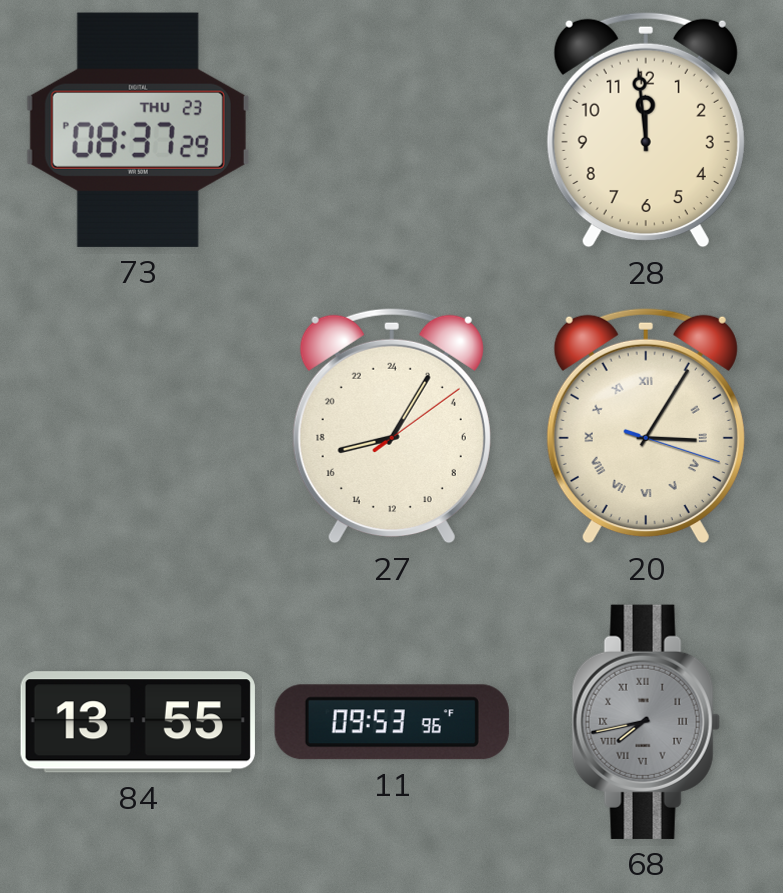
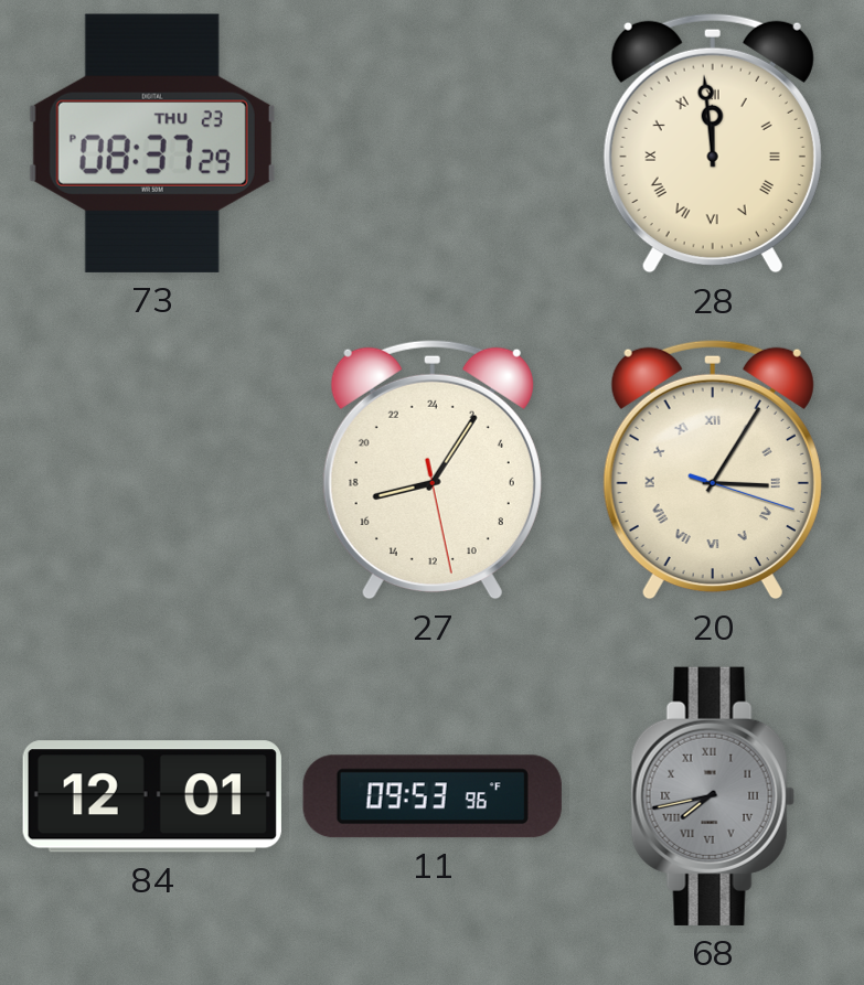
28 numerals: Arabic -> Roman
27: 17:05:09 -> 17:05:28
84: 13:55 -> 12:01
